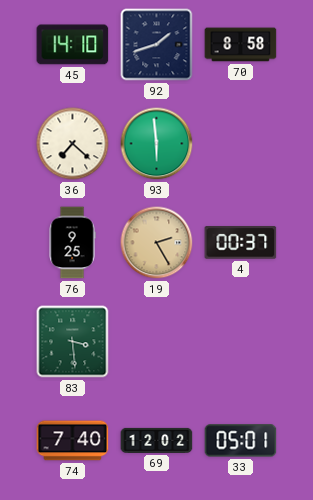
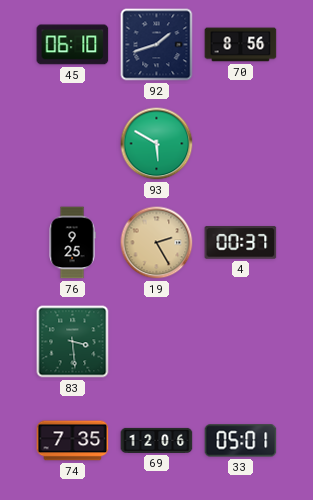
45: 14:10 -> 06:10
70: 8:58 -> 8:56
36: 7:22 -> none
93: 5:59 -> 5:50
74: 7:40 -> 7:35
69: 12:02 -> 12:06
